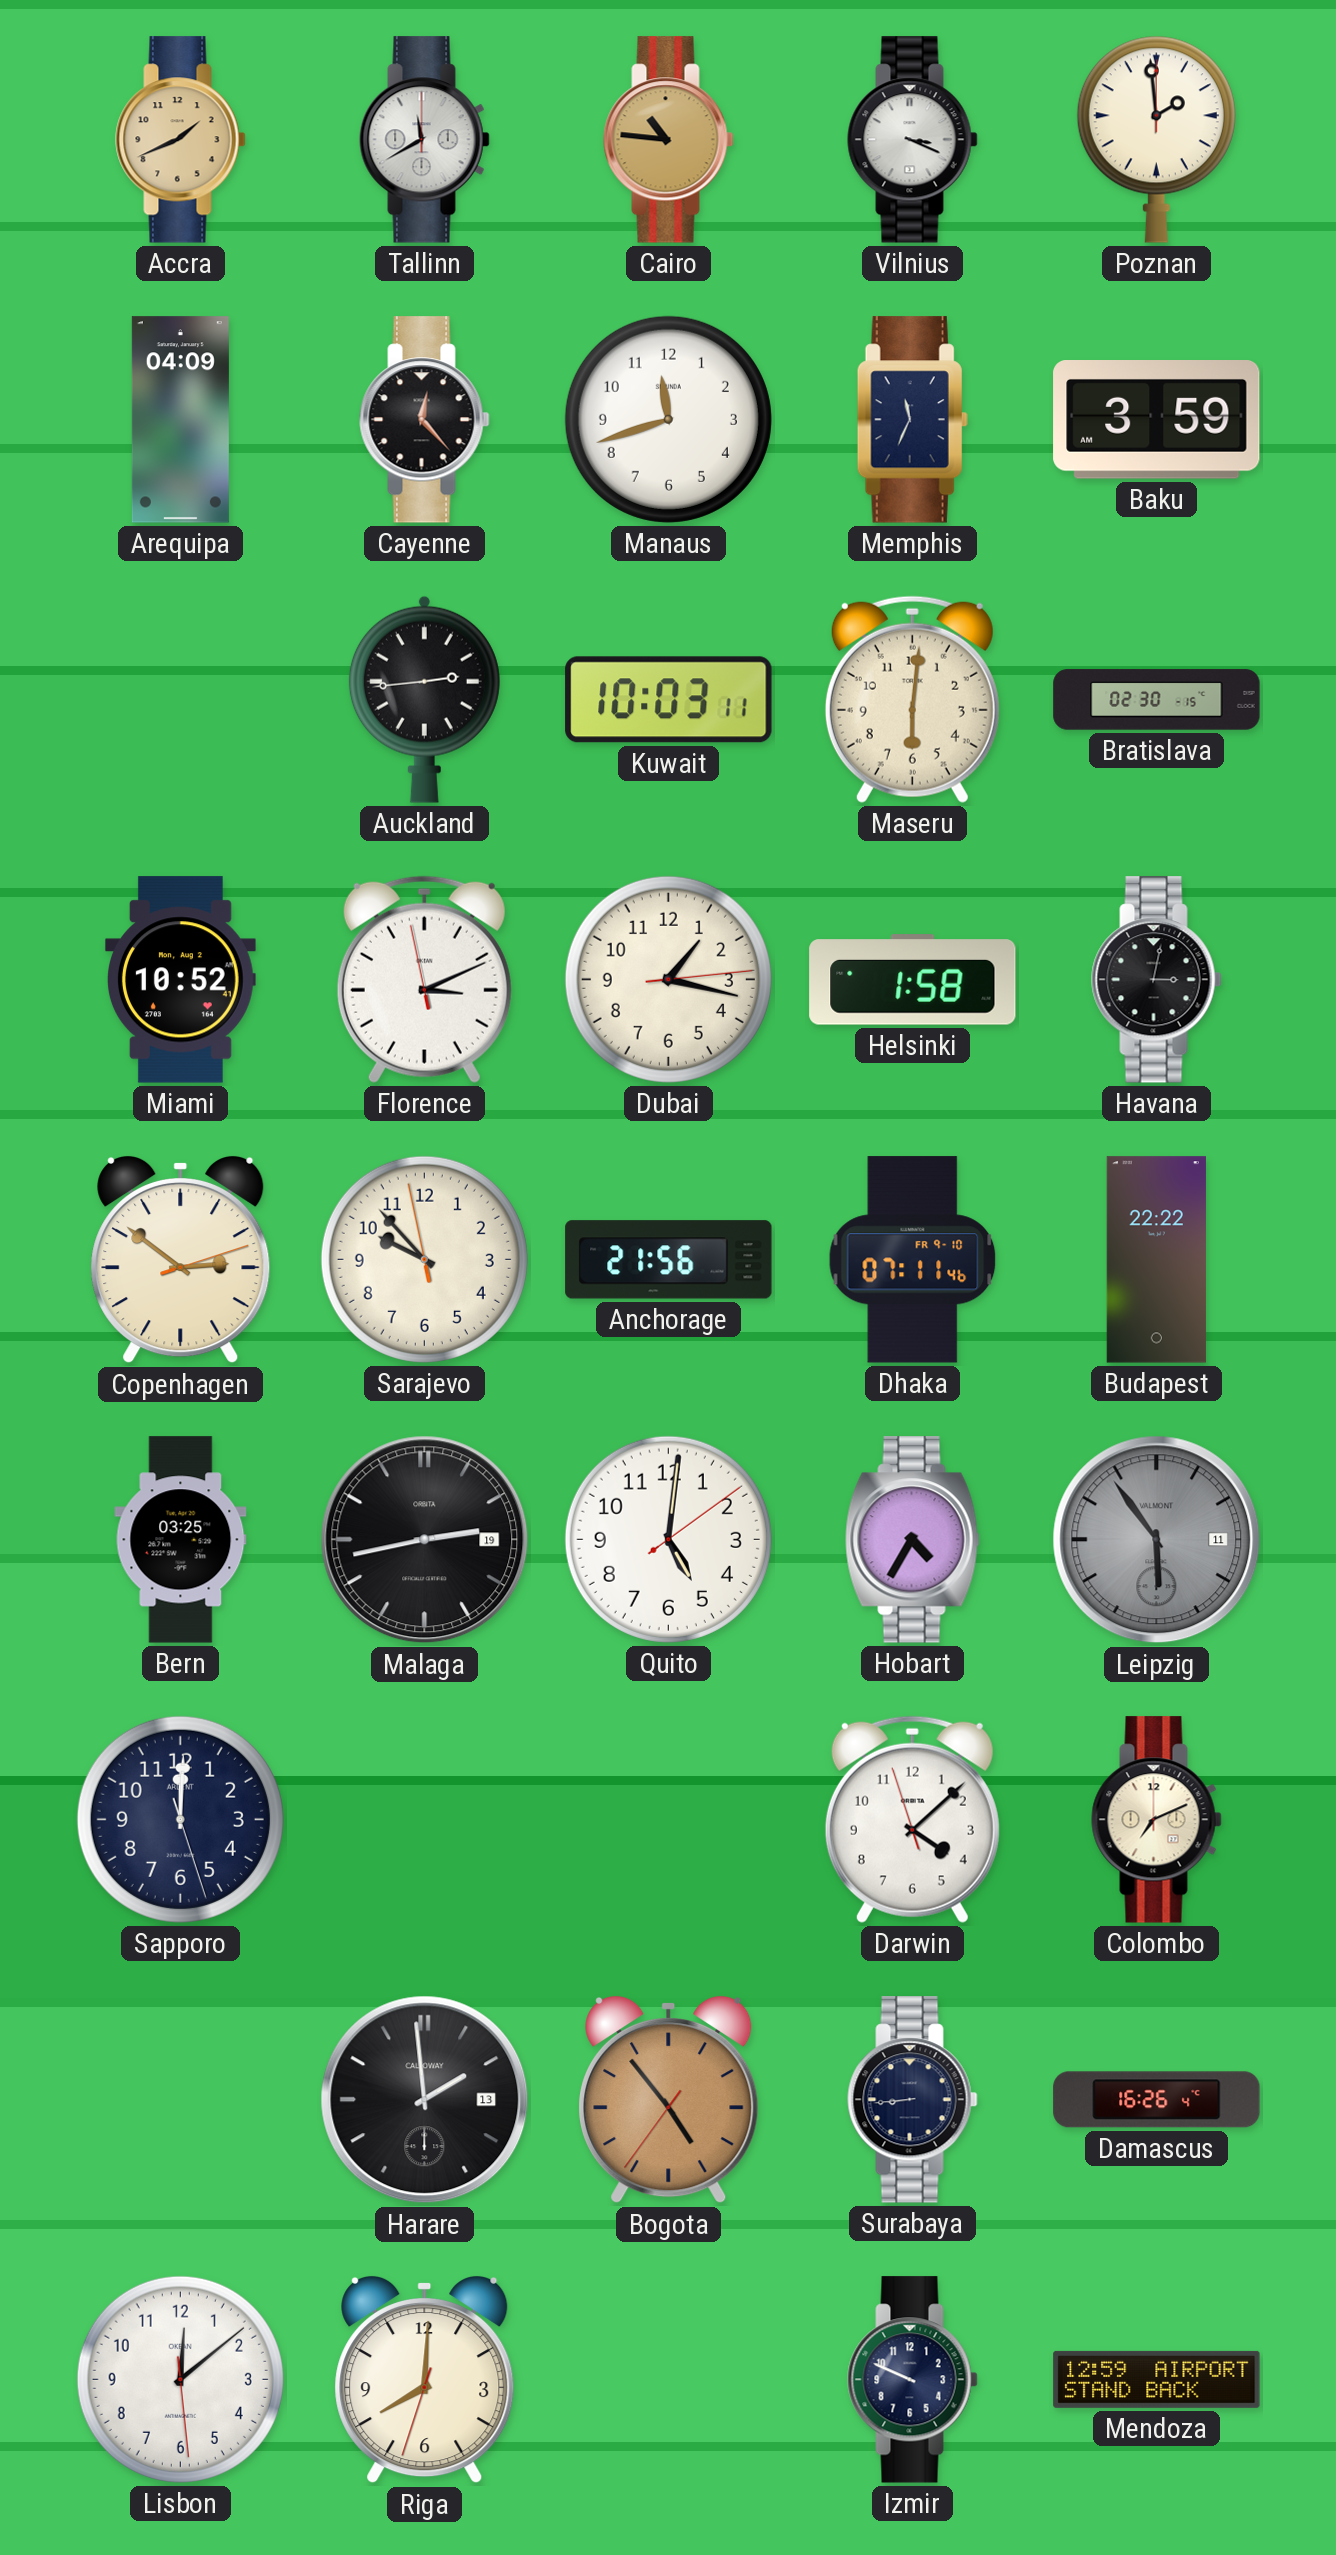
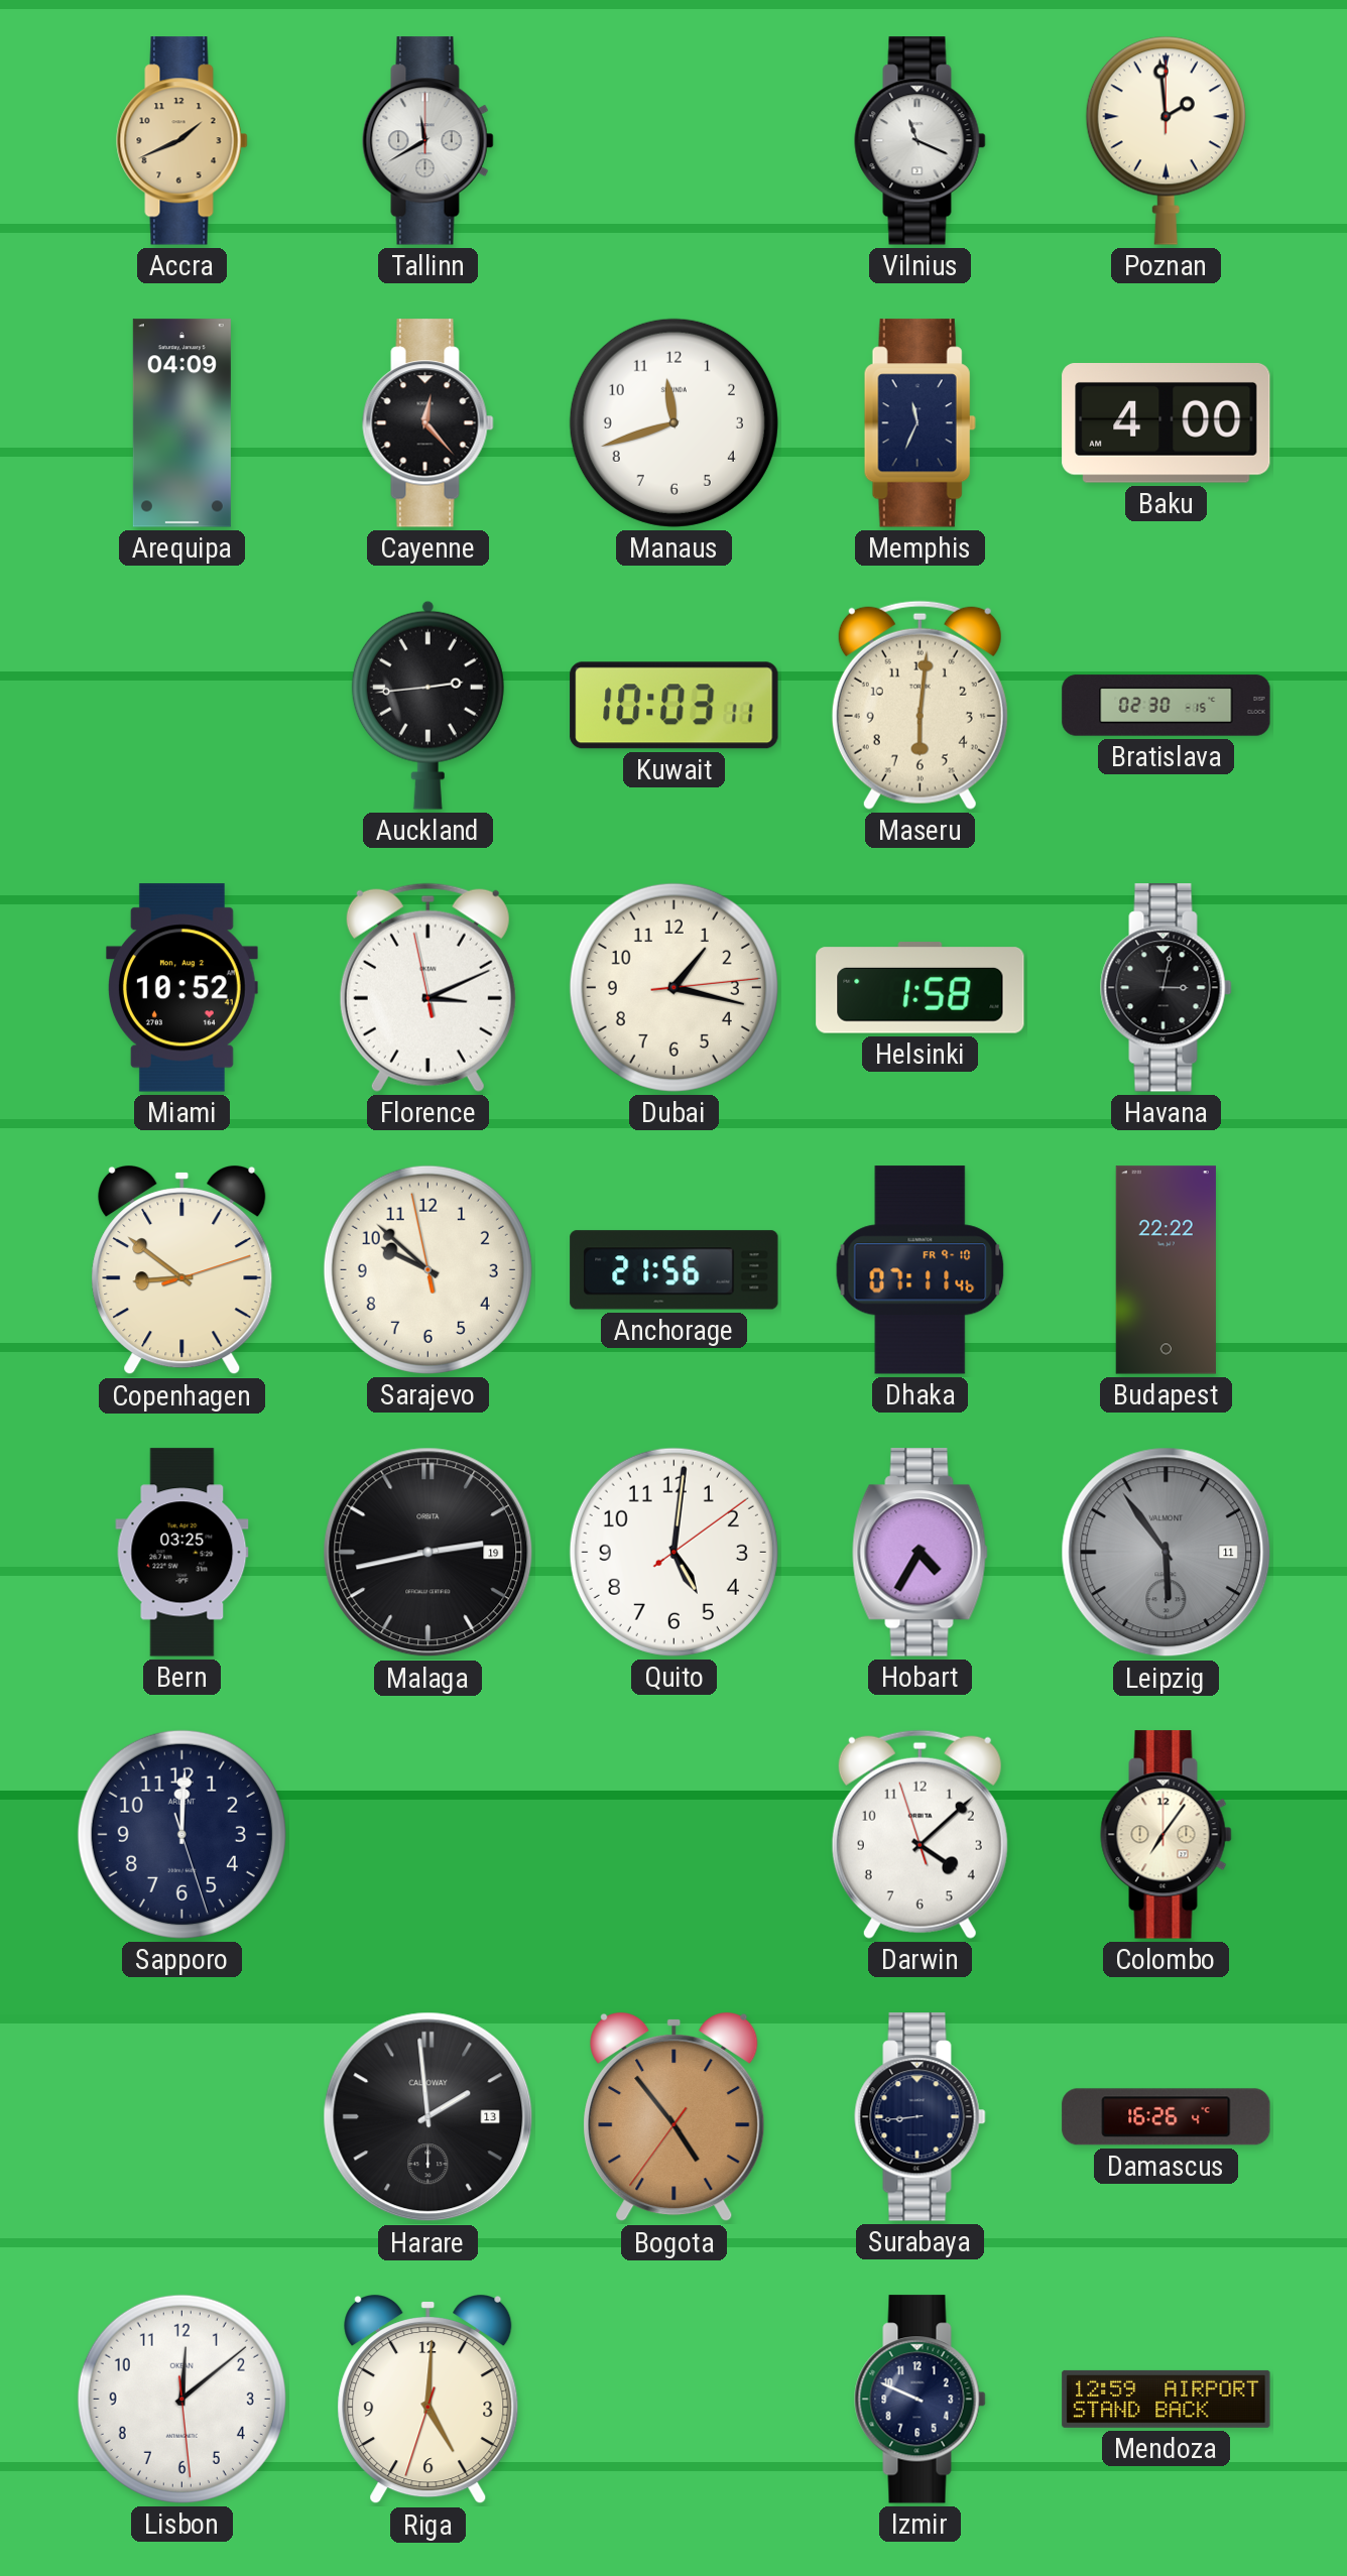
Cairo: 10:46 -> none
Vilnius: 3:19 -> 11:19
Baku: 3:59 -> 4:00
Copenhagen: 2:51 -> 8:51
Sarajevo: 9:52 -> 9:51
Colombo: 7:11 -> 7:06
Riga: 8:00 -> 5:00
